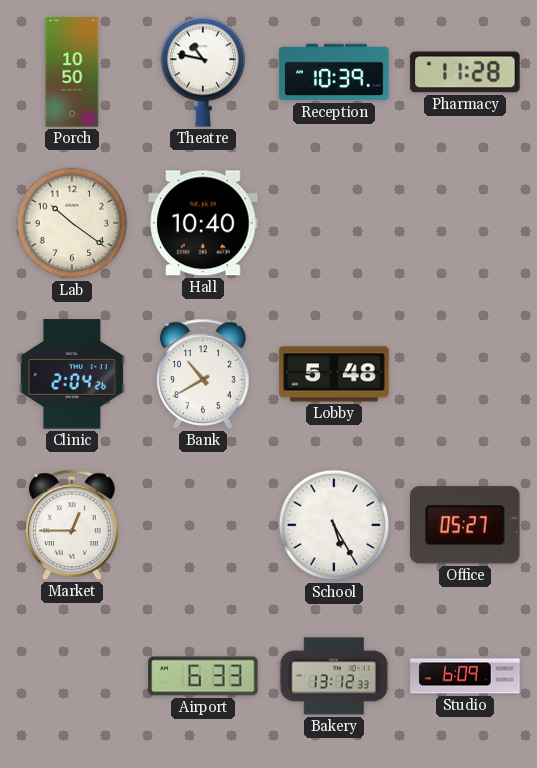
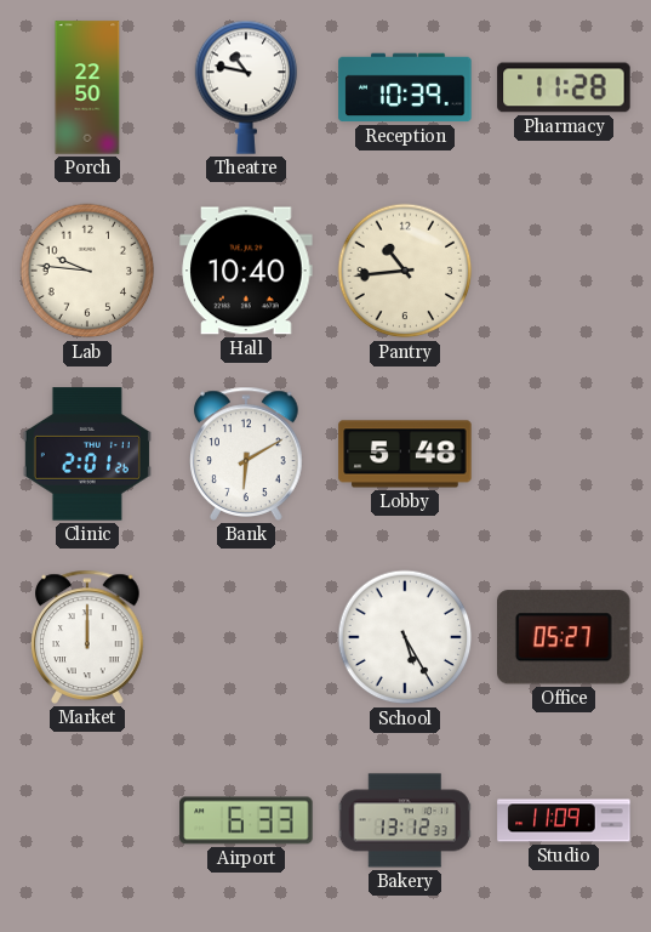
Porch: 10:50 -> 22:50
Lab: 10:21 -> 9:46
Pantry: none -> 10:44
Clinic: 2:04 -> 2:01
Bank: 10:40 -> 6:10
Market: 12:45 -> 12:00
Studio: 6:09 -> 11:09
